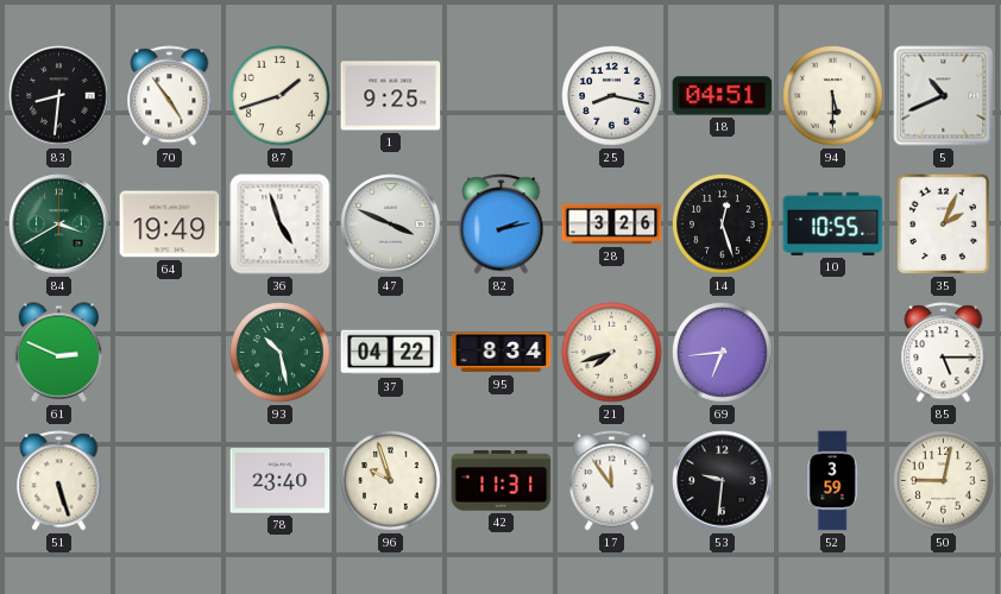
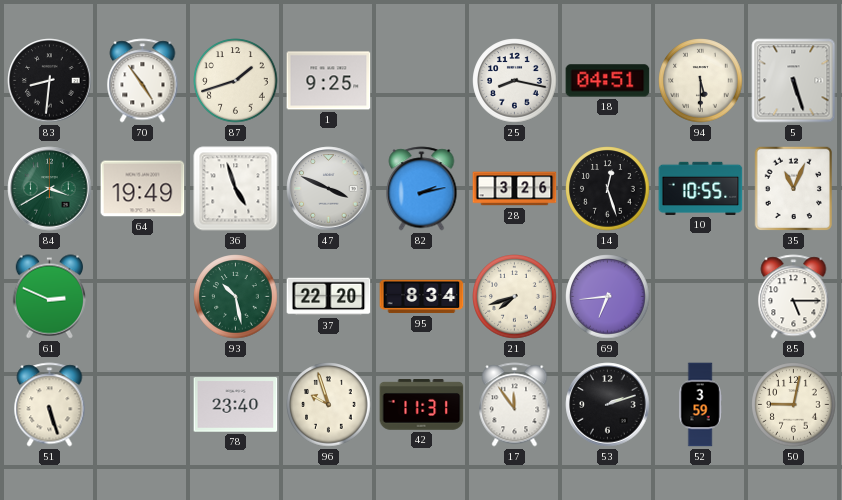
5: 10:41 -> 5:27
35: 2:04 -> 11:04
37: 04:22 -> 22:20
53: 9:31 -> 2:12
